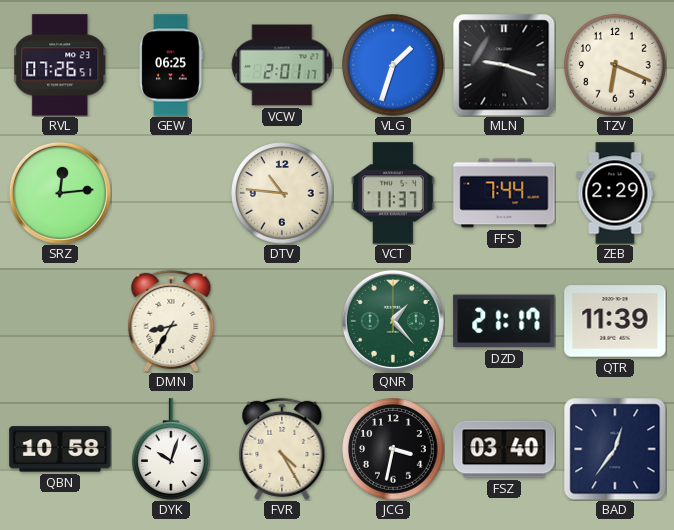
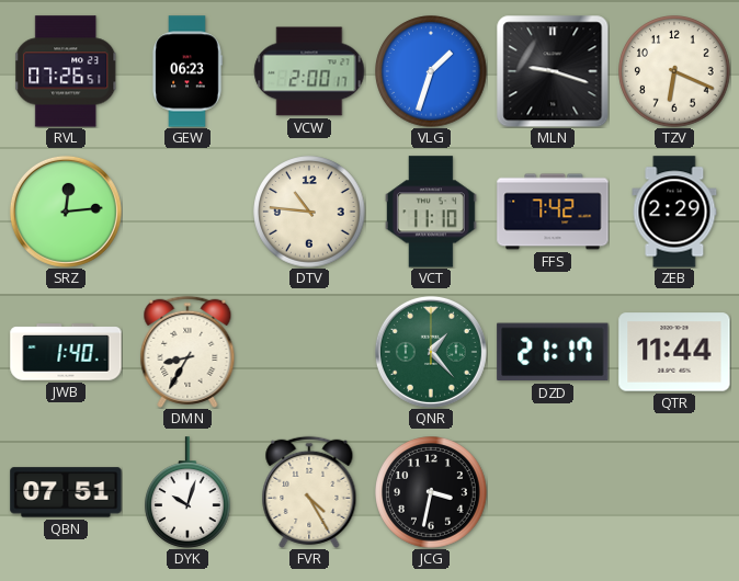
GEW: 06:25 -> 06:23
VCW: 2:01 -> 2:00
VCT: 11:37 -> 11:10
FFS: 7:44 -> 7:42
JWB: none -> 1:40
QTR: 11:39 -> 11:44
QBN: 10:58 -> 07:51
FSZ: 03:40 -> none
BAD: 12:36 -> none
